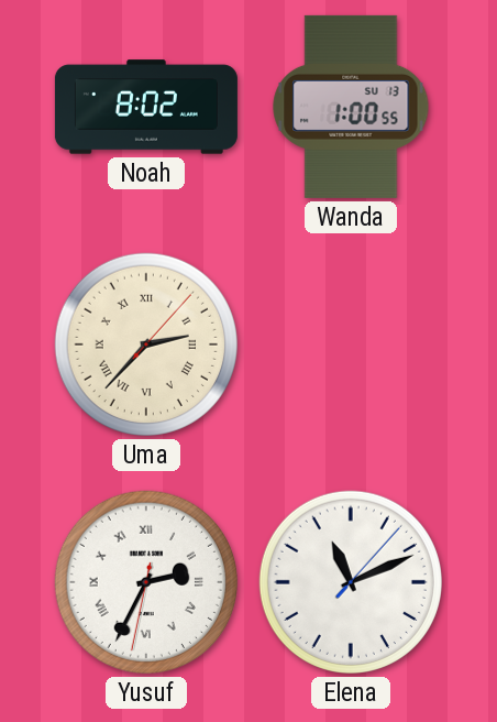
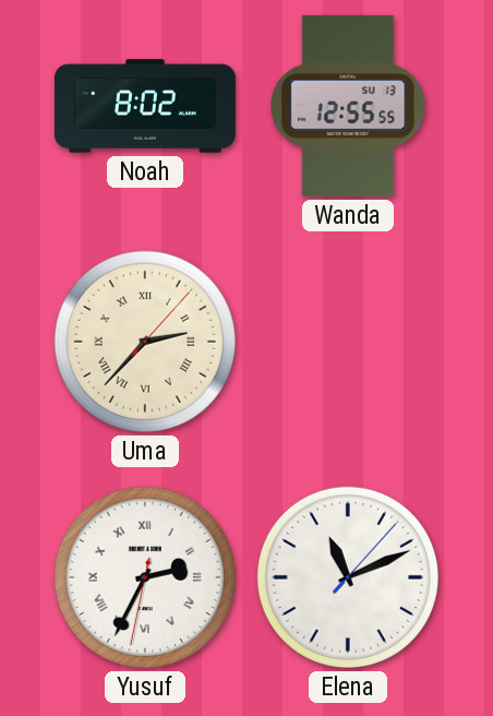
Wanda: 1:00 -> 12:55
